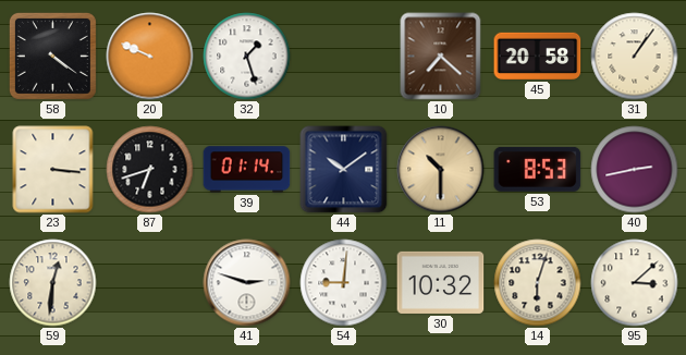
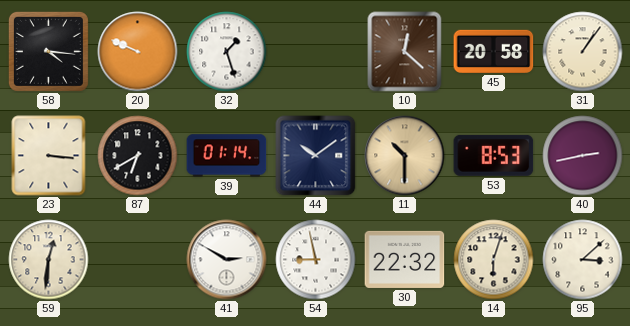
58: 4:21 -> 4:16
10: 7:22 -> 12:22
87: 6:42 -> 6:40
41: 2:48 -> 2:50
54: 9:01 -> 8:58
30: 10:32 -> 22:32
